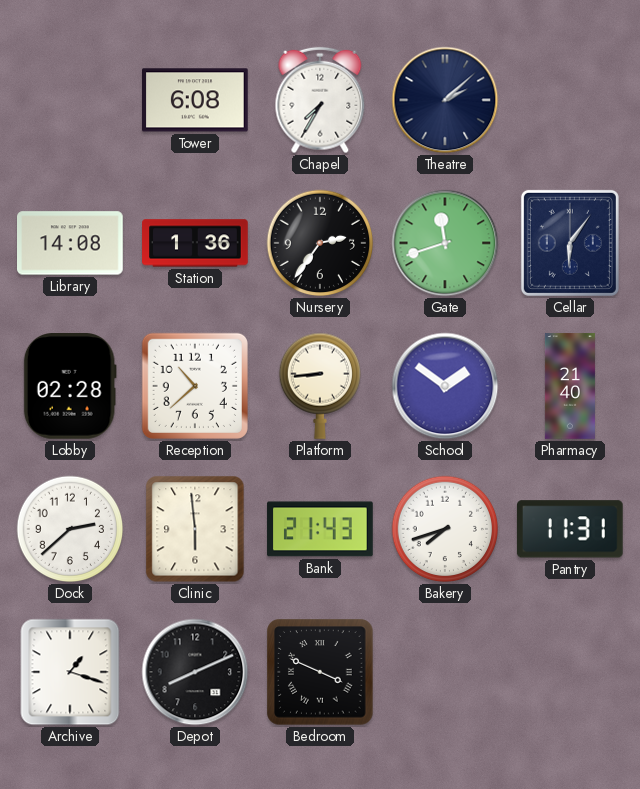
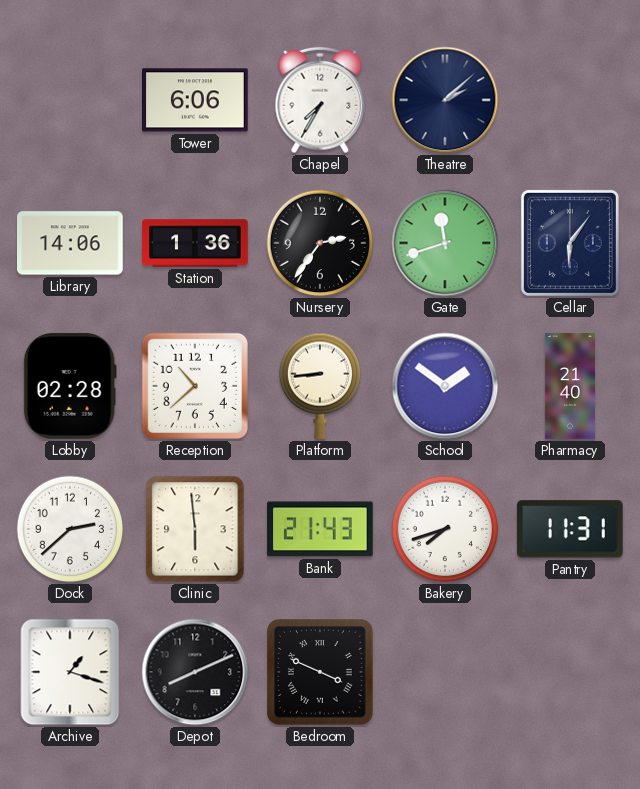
Tower: 6:08 -> 6:06
Library: 14:08 -> 14:06
